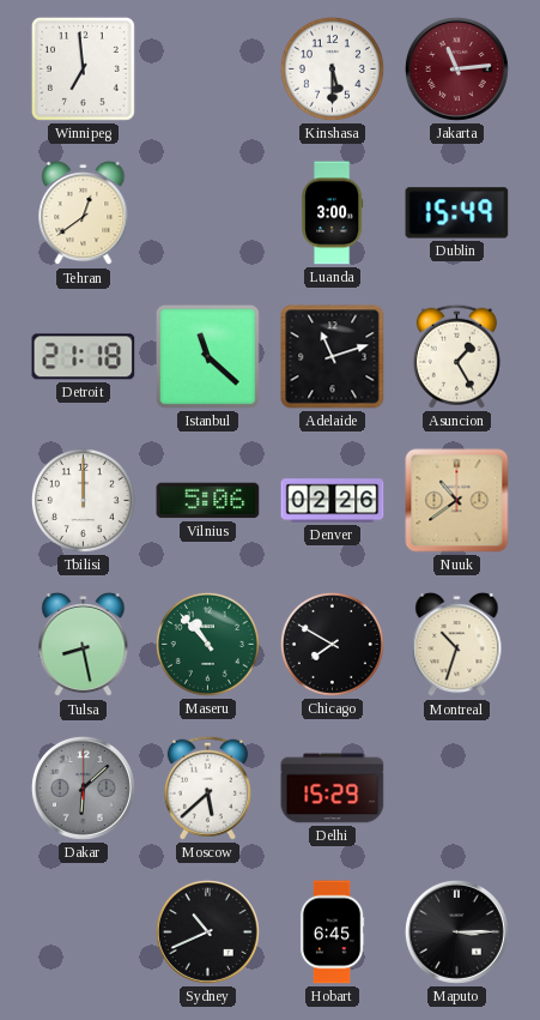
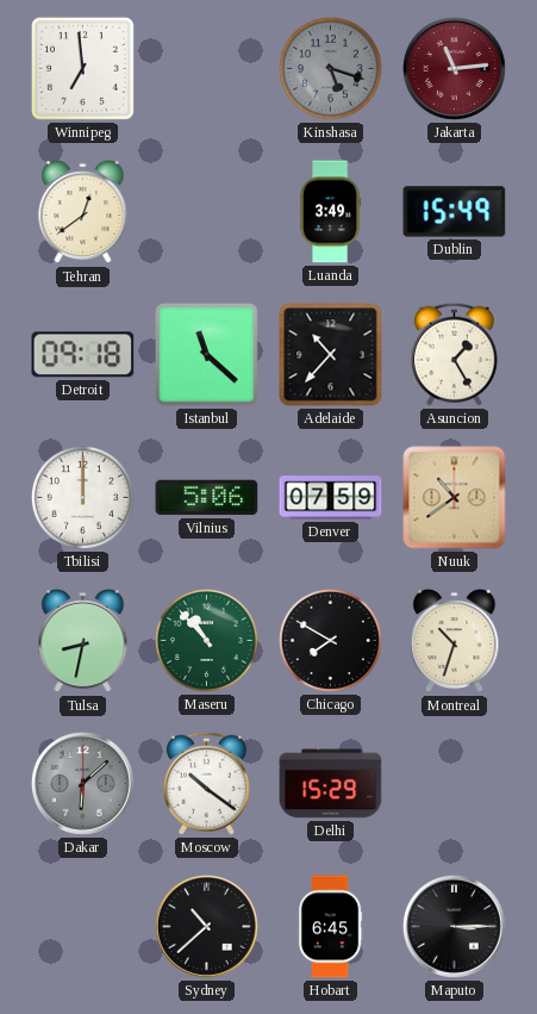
Kinshasa: 5:30 -> 5:18
Kinshasa dial: white -> grey
Luanda: 3:00 -> 3:49
Detroit: 21:18 -> 09:18
Adelaide: 11:12 -> 10:37
Denver: 02:26 -> 07:59
Tulsa: 8:28 -> 8:32
Moscow: 5:38 -> 10:21
Sydney: 10:41 -> 10:38
